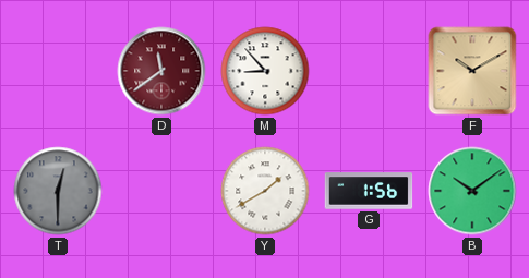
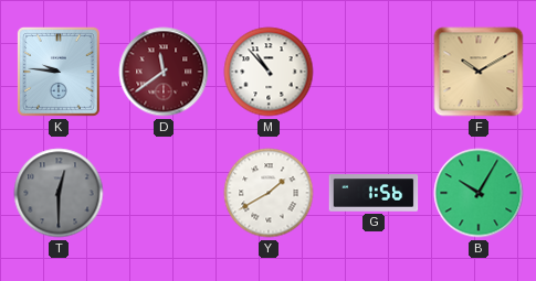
K: none -> 9:46
M: 8:53 -> 10:53
B: 10:09 -> 10:05
